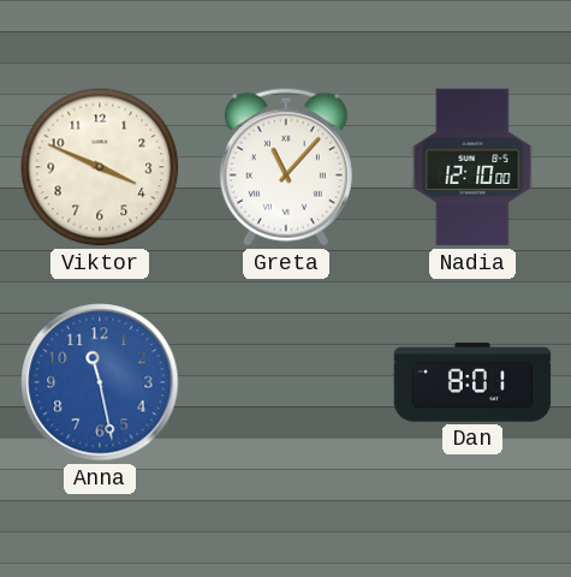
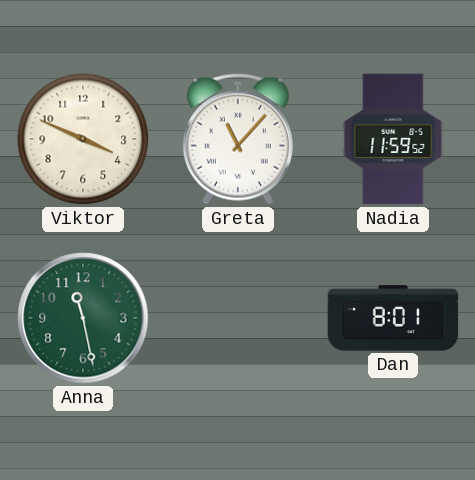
Nadia: 12:10 -> 11:59
Anna dial: blue -> green
